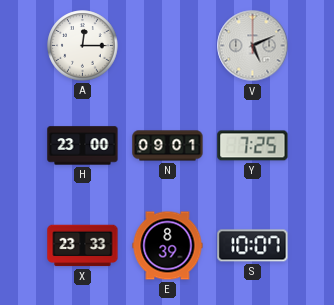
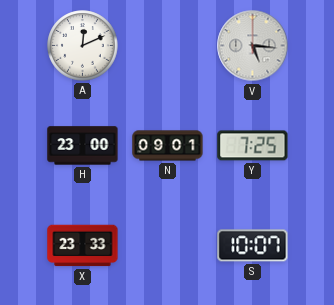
A: 12:15 -> 12:11
V: 5:11 -> 5:16
E: 8:39 -> none
